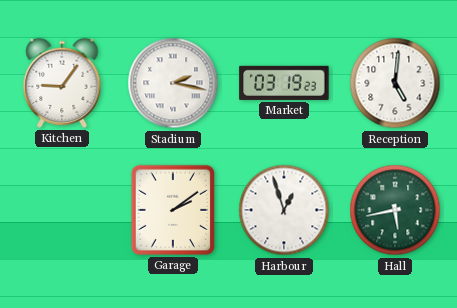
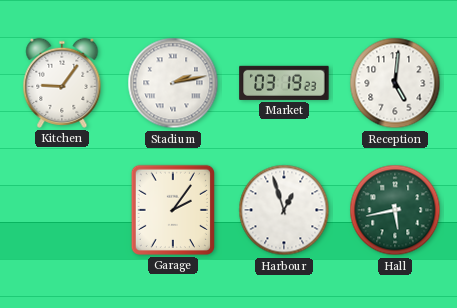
Stadium: 2:17 -> 2:13
Garage: 2:09 -> 2:06
